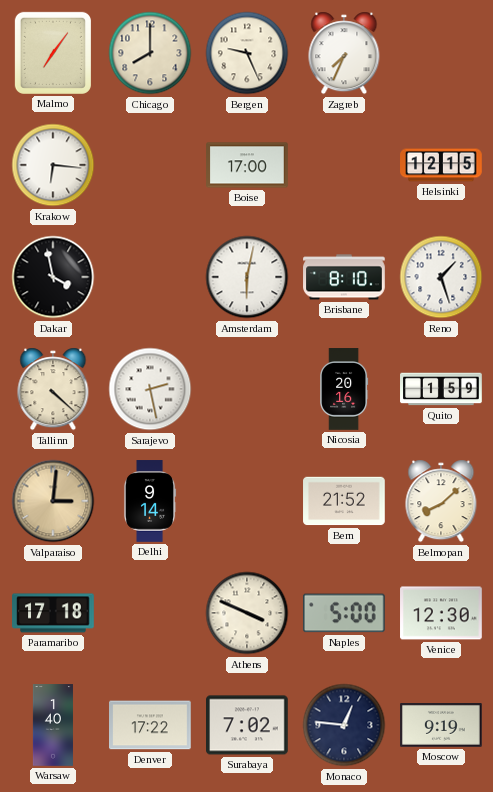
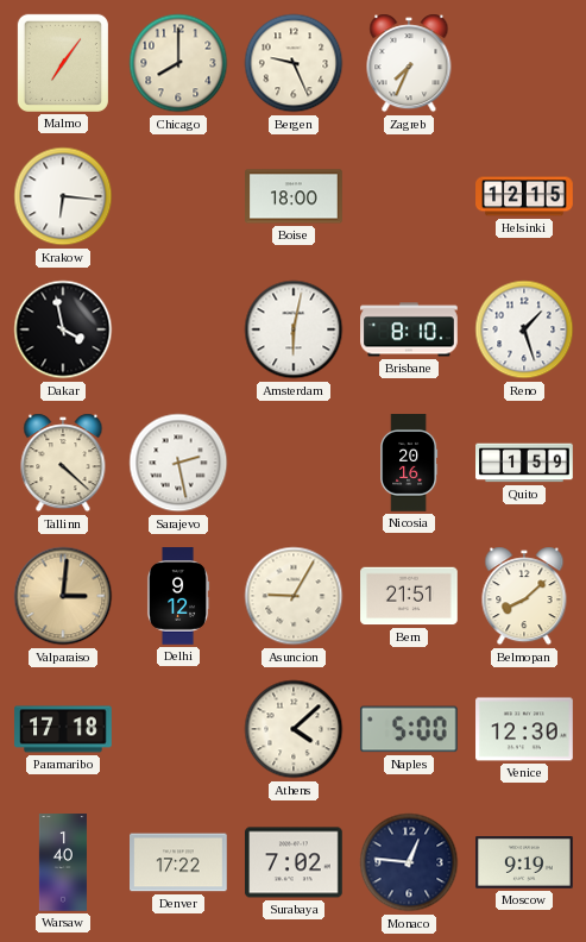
Boise: 17:00 -> 18:00
Delhi: 9:14 -> 9:12
Asuncion: none -> 9:05
Bern: 21:52 -> 21:51
Athens: 3:49 -> 4:08
